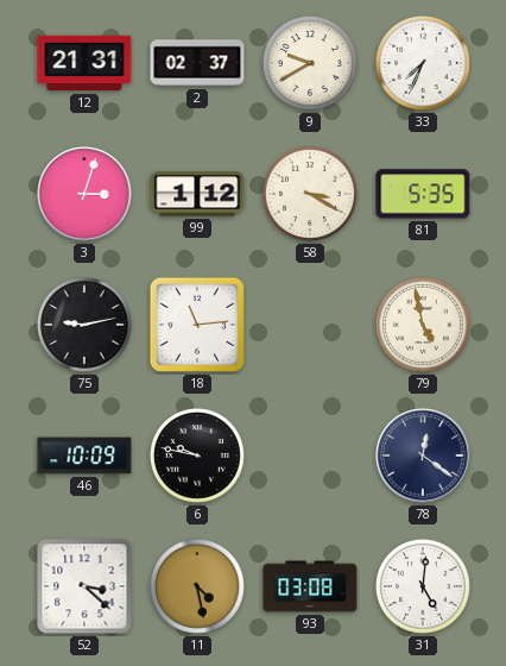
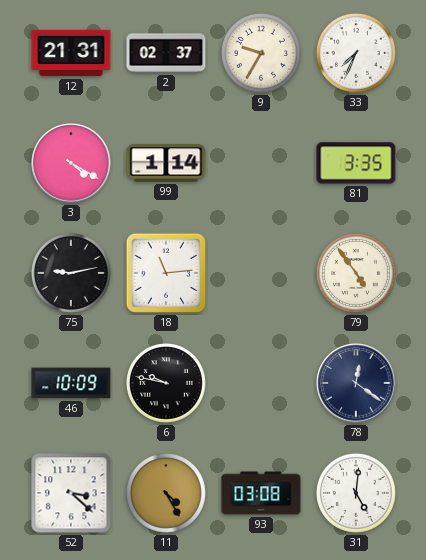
9: 9:40 -> 9:35
3: 3:03 -> 4:20
99: 1:12 -> 1:14
58: 3:20 -> none
81: 5:35 -> 3:35
79: 4:58 -> 4:54
11: 4:28 -> 4:25
